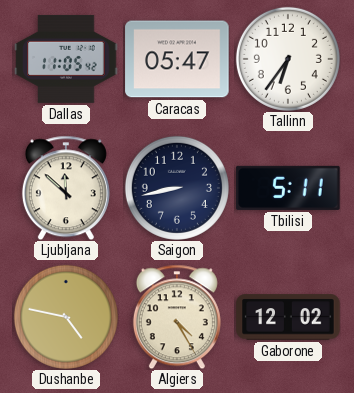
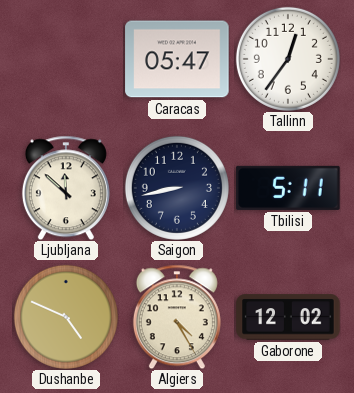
Dallas: 11:05 -> none
Tallinn: 6:36 -> 12:36
Dushanbe: 4:47 -> 4:49
